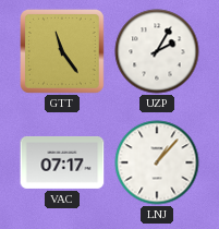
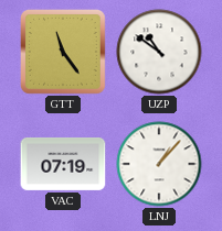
UZP: 2:05 -> 10:51
VAC: 07:17 -> 07:19
